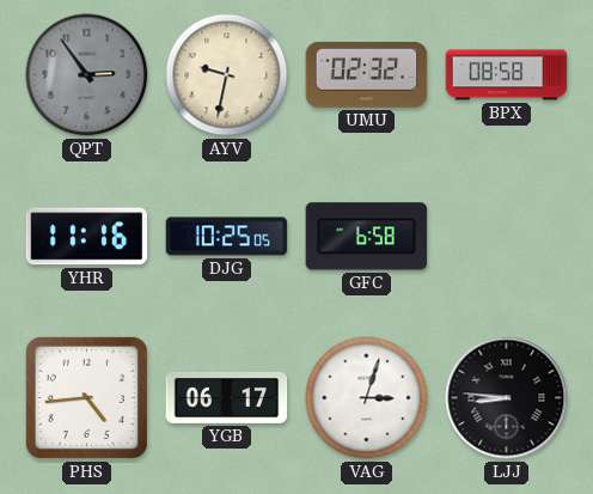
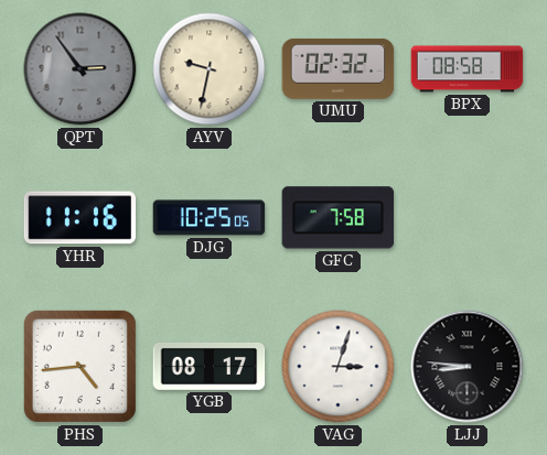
GFC: 6:58 -> 7:58
YGB: 06:17 -> 08:17
